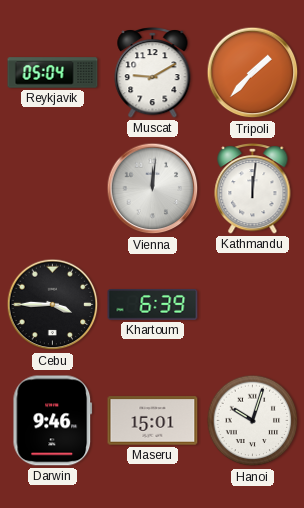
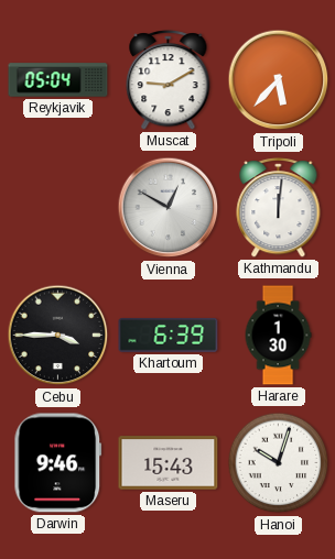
Tripoli: 1:37 -> 5:37
Vienna: 12:01 -> 12:50
Harare: none -> 1:30
Maseru: 15:01 -> 15:43
